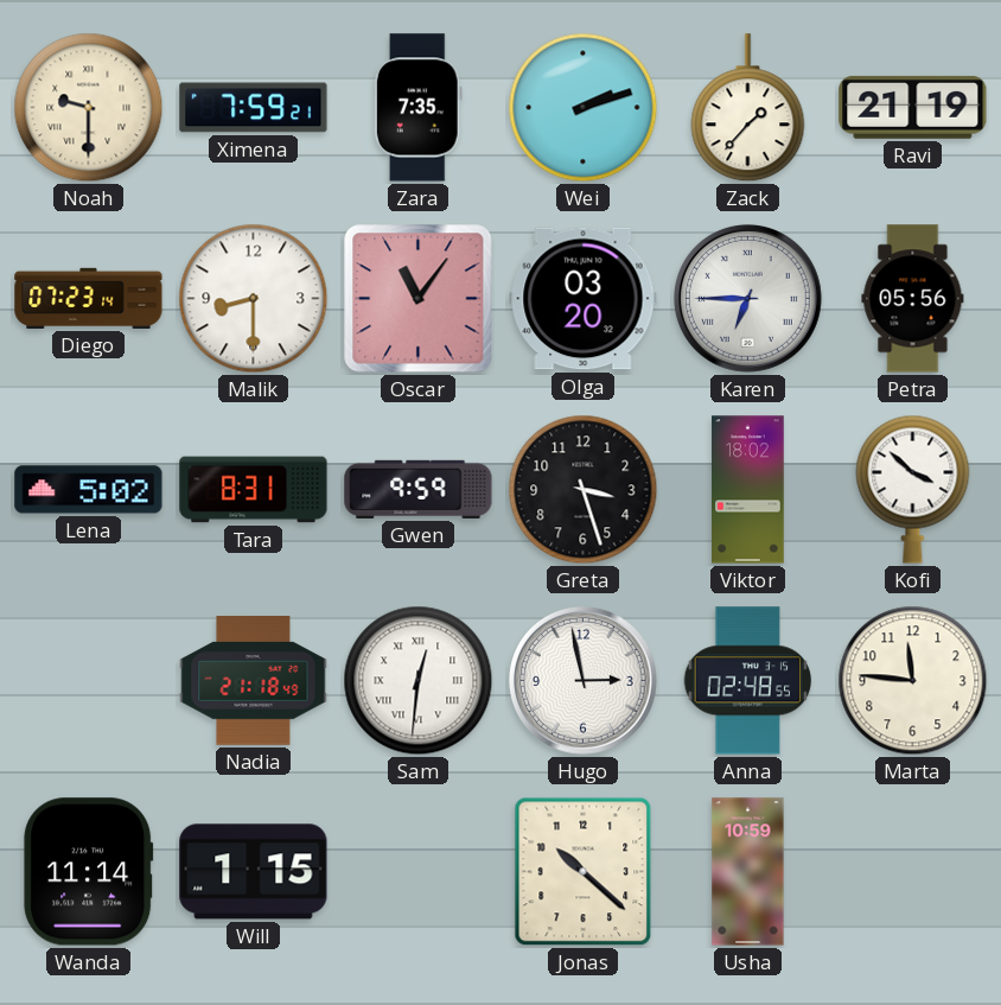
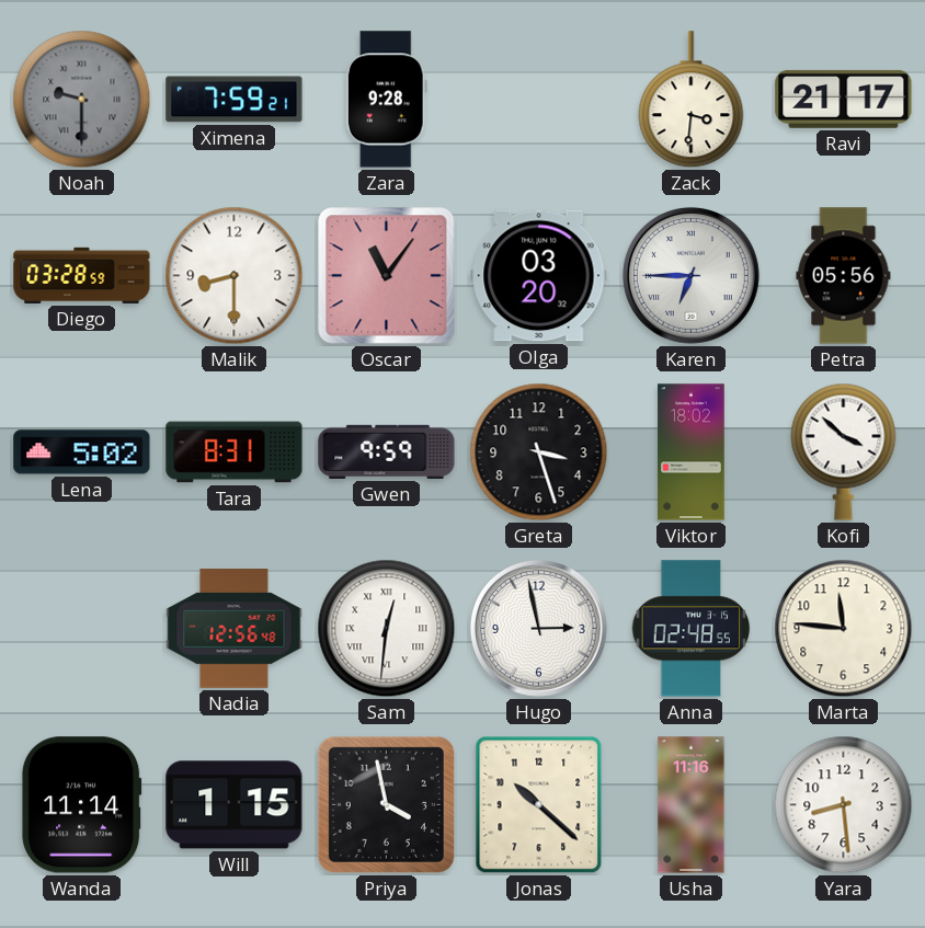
Noah dial: cream -> grey
Zara: 7:35 -> 9:28
Wei: 2:12 -> none
Zack: 1:37 -> 3:31
Ravi: 21:19 -> 21:17
Diego: 07:23 -> 03:28
Nadia: 21:18 -> 12:56
Priya: none -> 3:58
Usha: 10:59 -> 11:16
Yara: none -> 8:29
